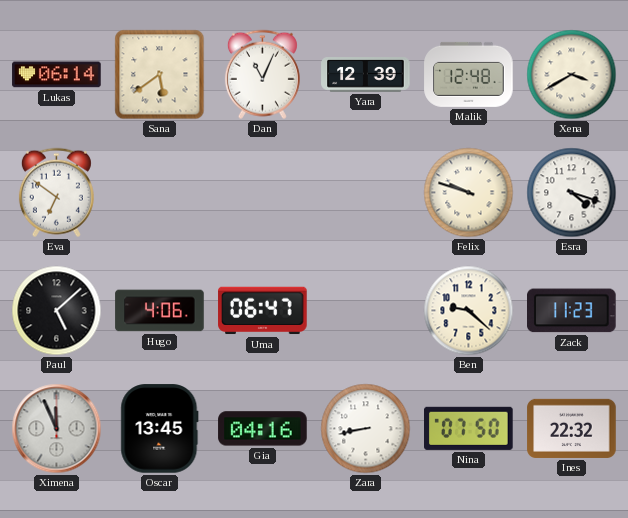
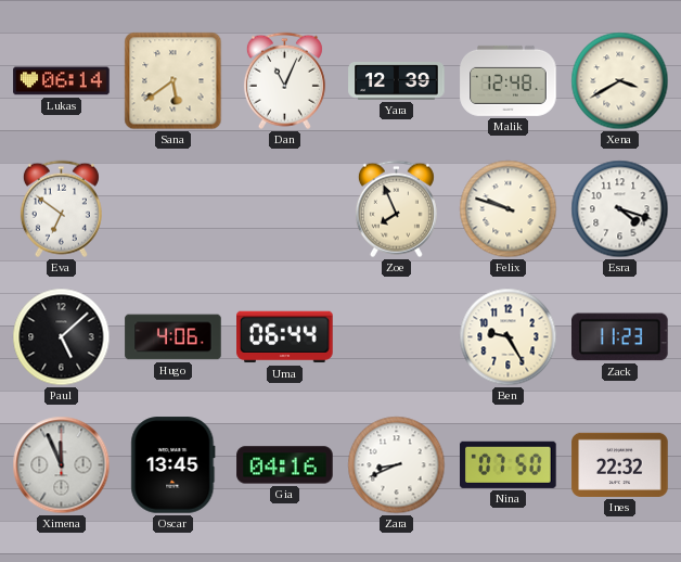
Zoe: none -> 7:56
Uma: 06:47 -> 06:44
Ben: 9:22 -> 9:25
Zara: 8:43 -> 8:41
